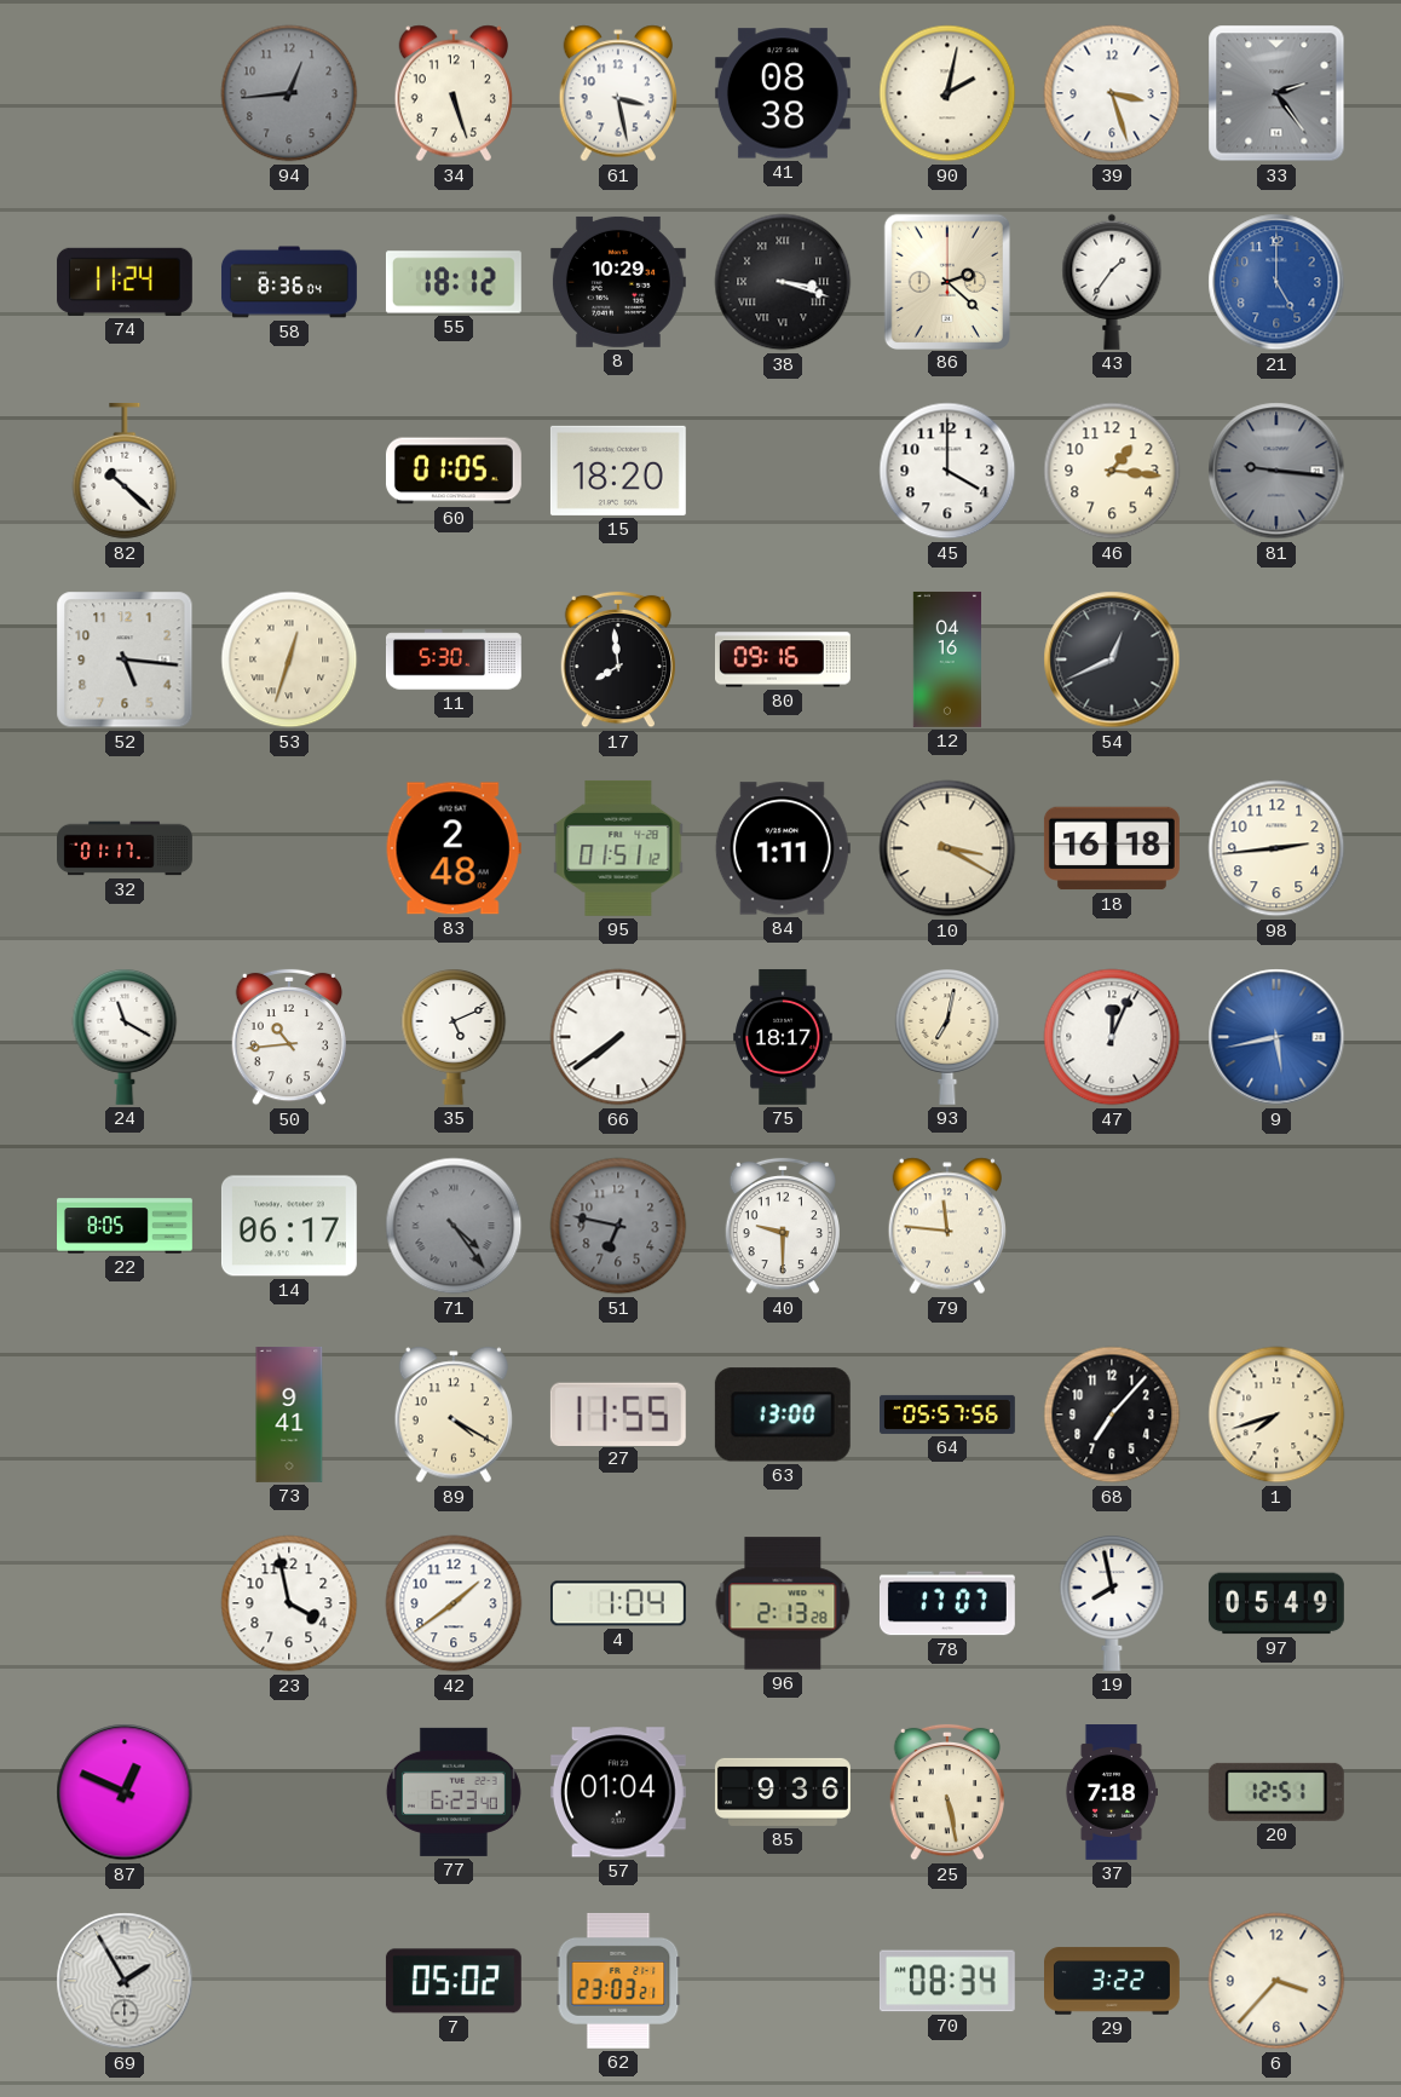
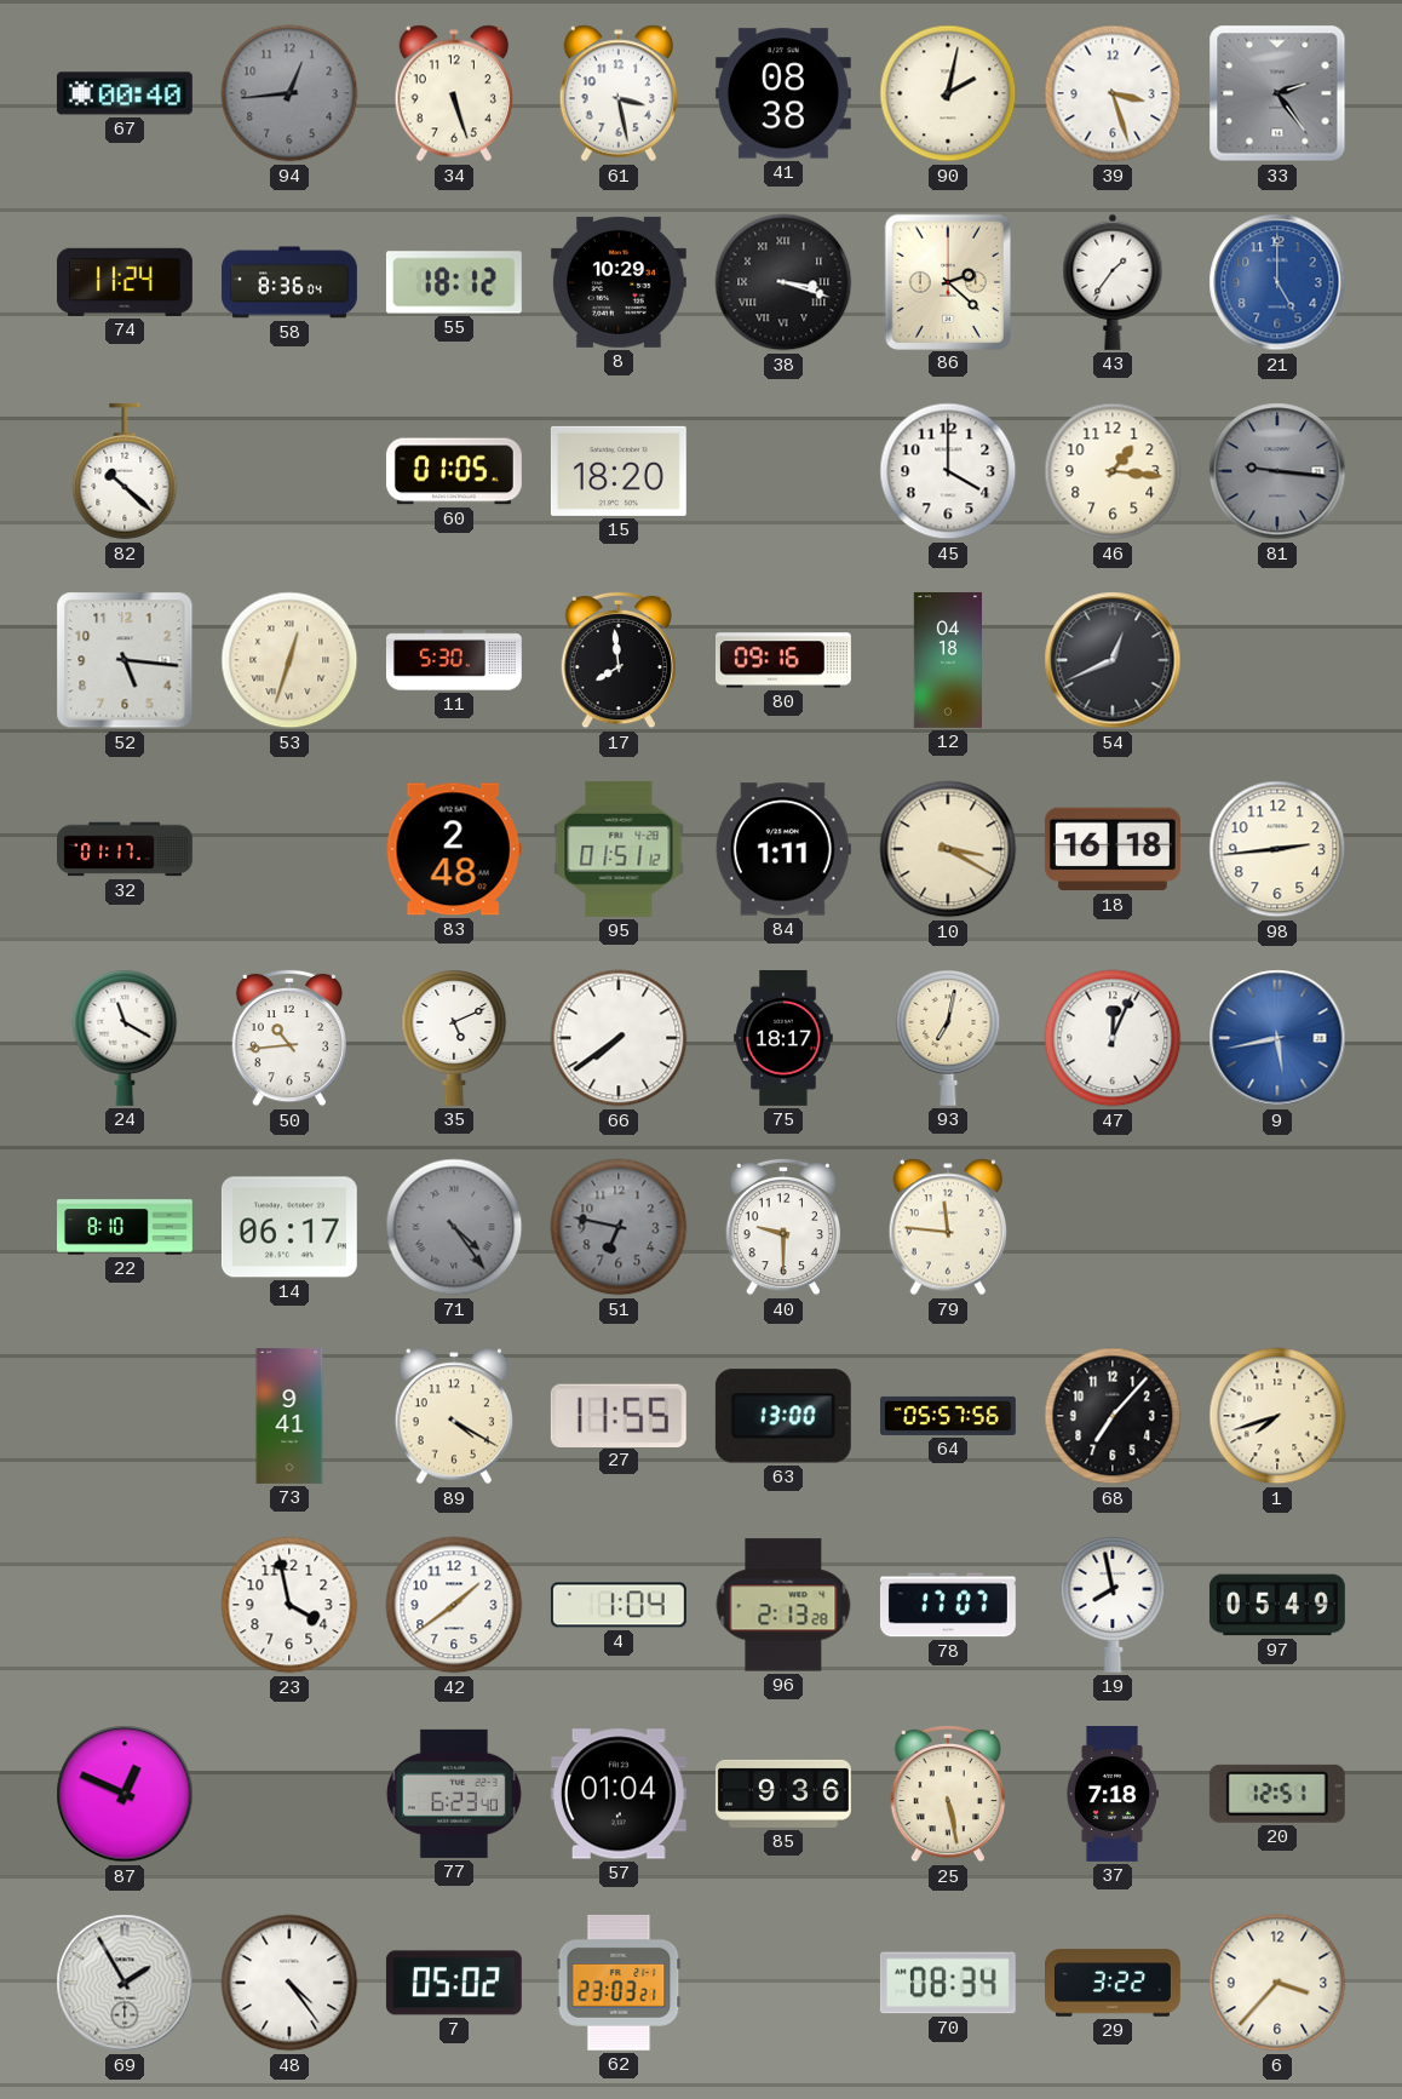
67: none -> 00:40
12: 04:16 -> 04:18
22: 8:05 -> 8:10
48: none -> 4:24
